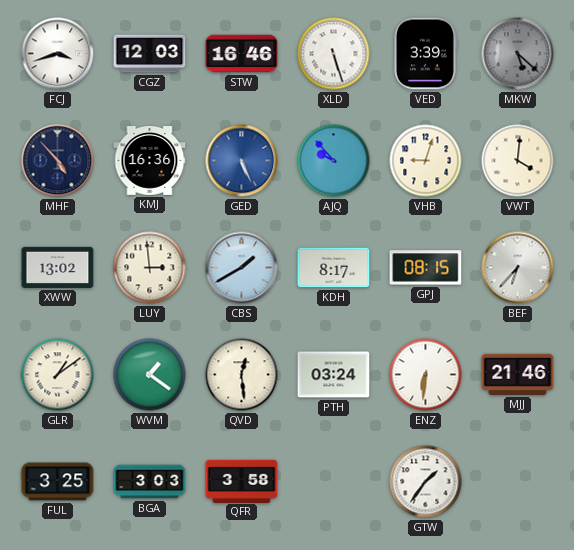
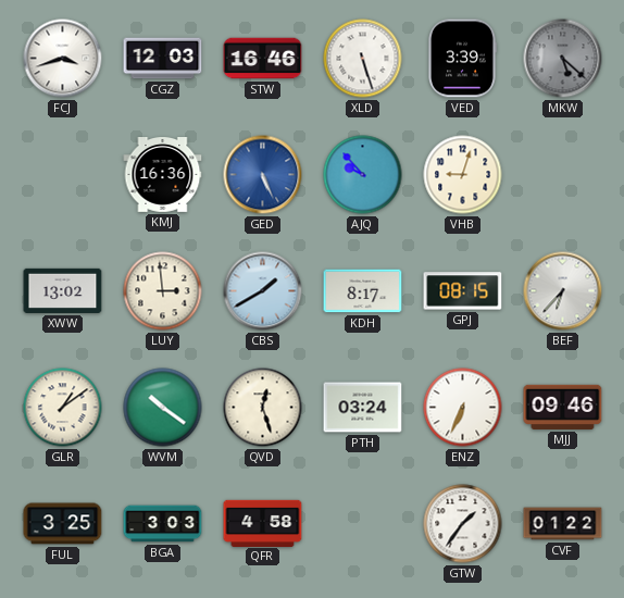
MHF: 4:53 -> none
VWT: 4:01 -> none
WVM: 1:21 -> 10:21
QVD: 12:29 -> 12:27
ENZ: 6:31 -> 6:34
MJJ: 21:46 -> 09:46
QFR: 3:58 -> 4:58
CVF: none -> 01:22
